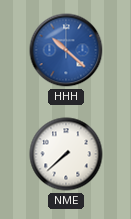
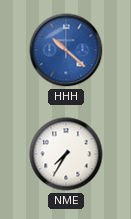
NME: 7:38 -> 7:35
